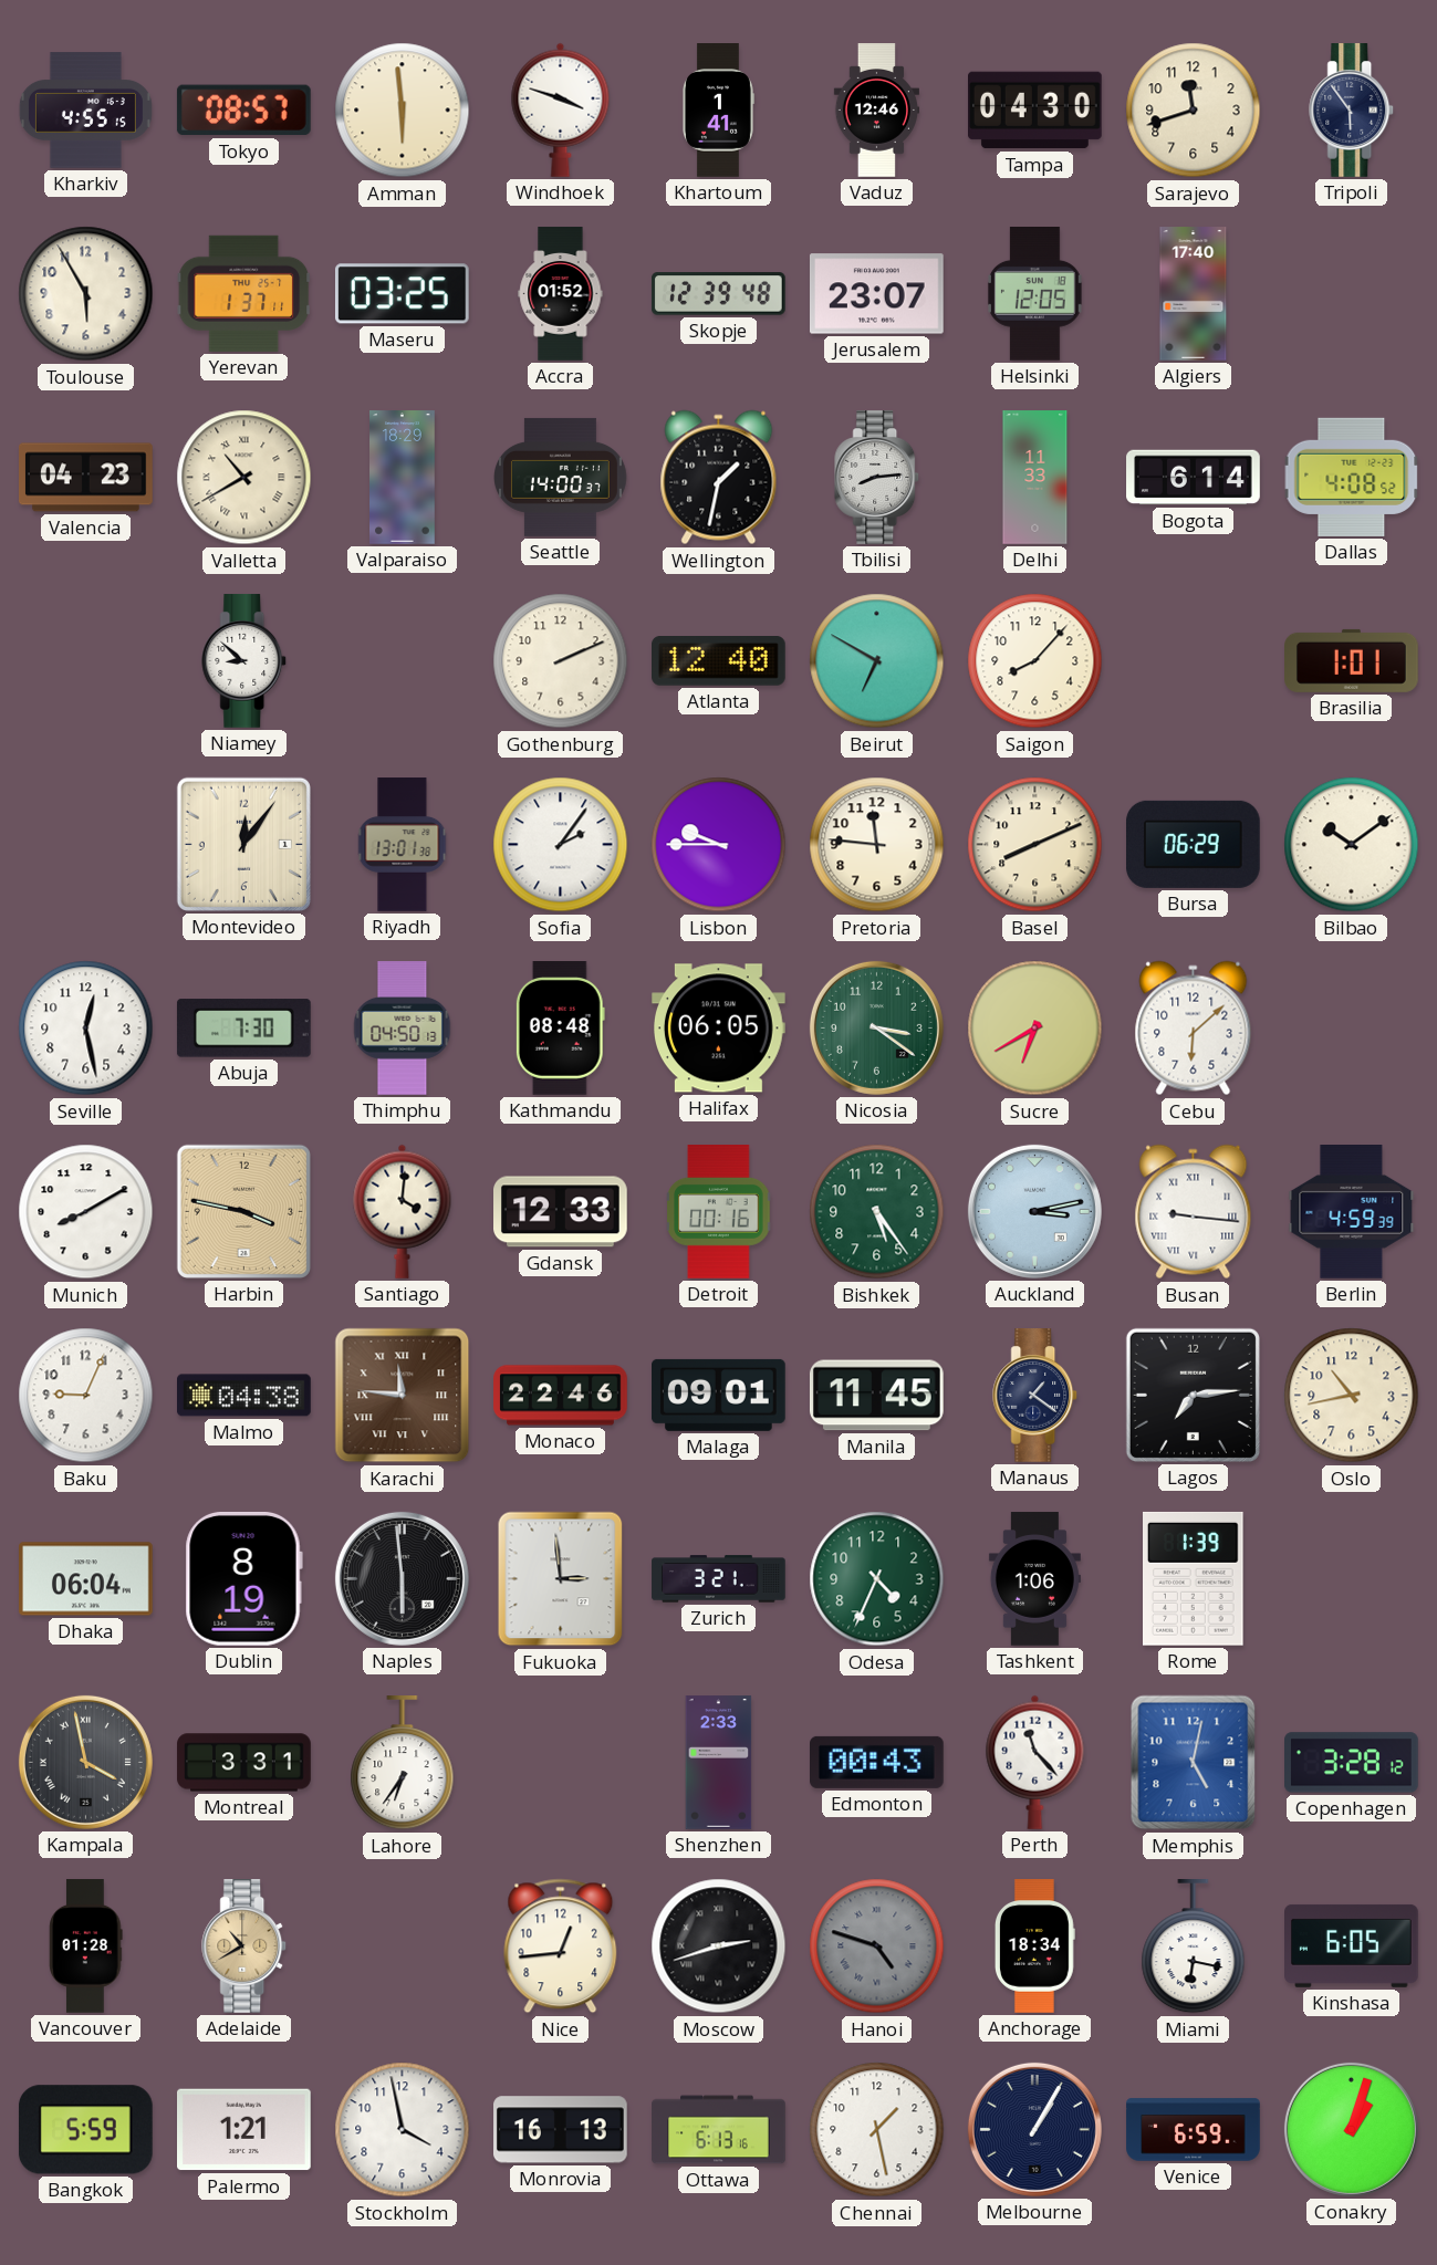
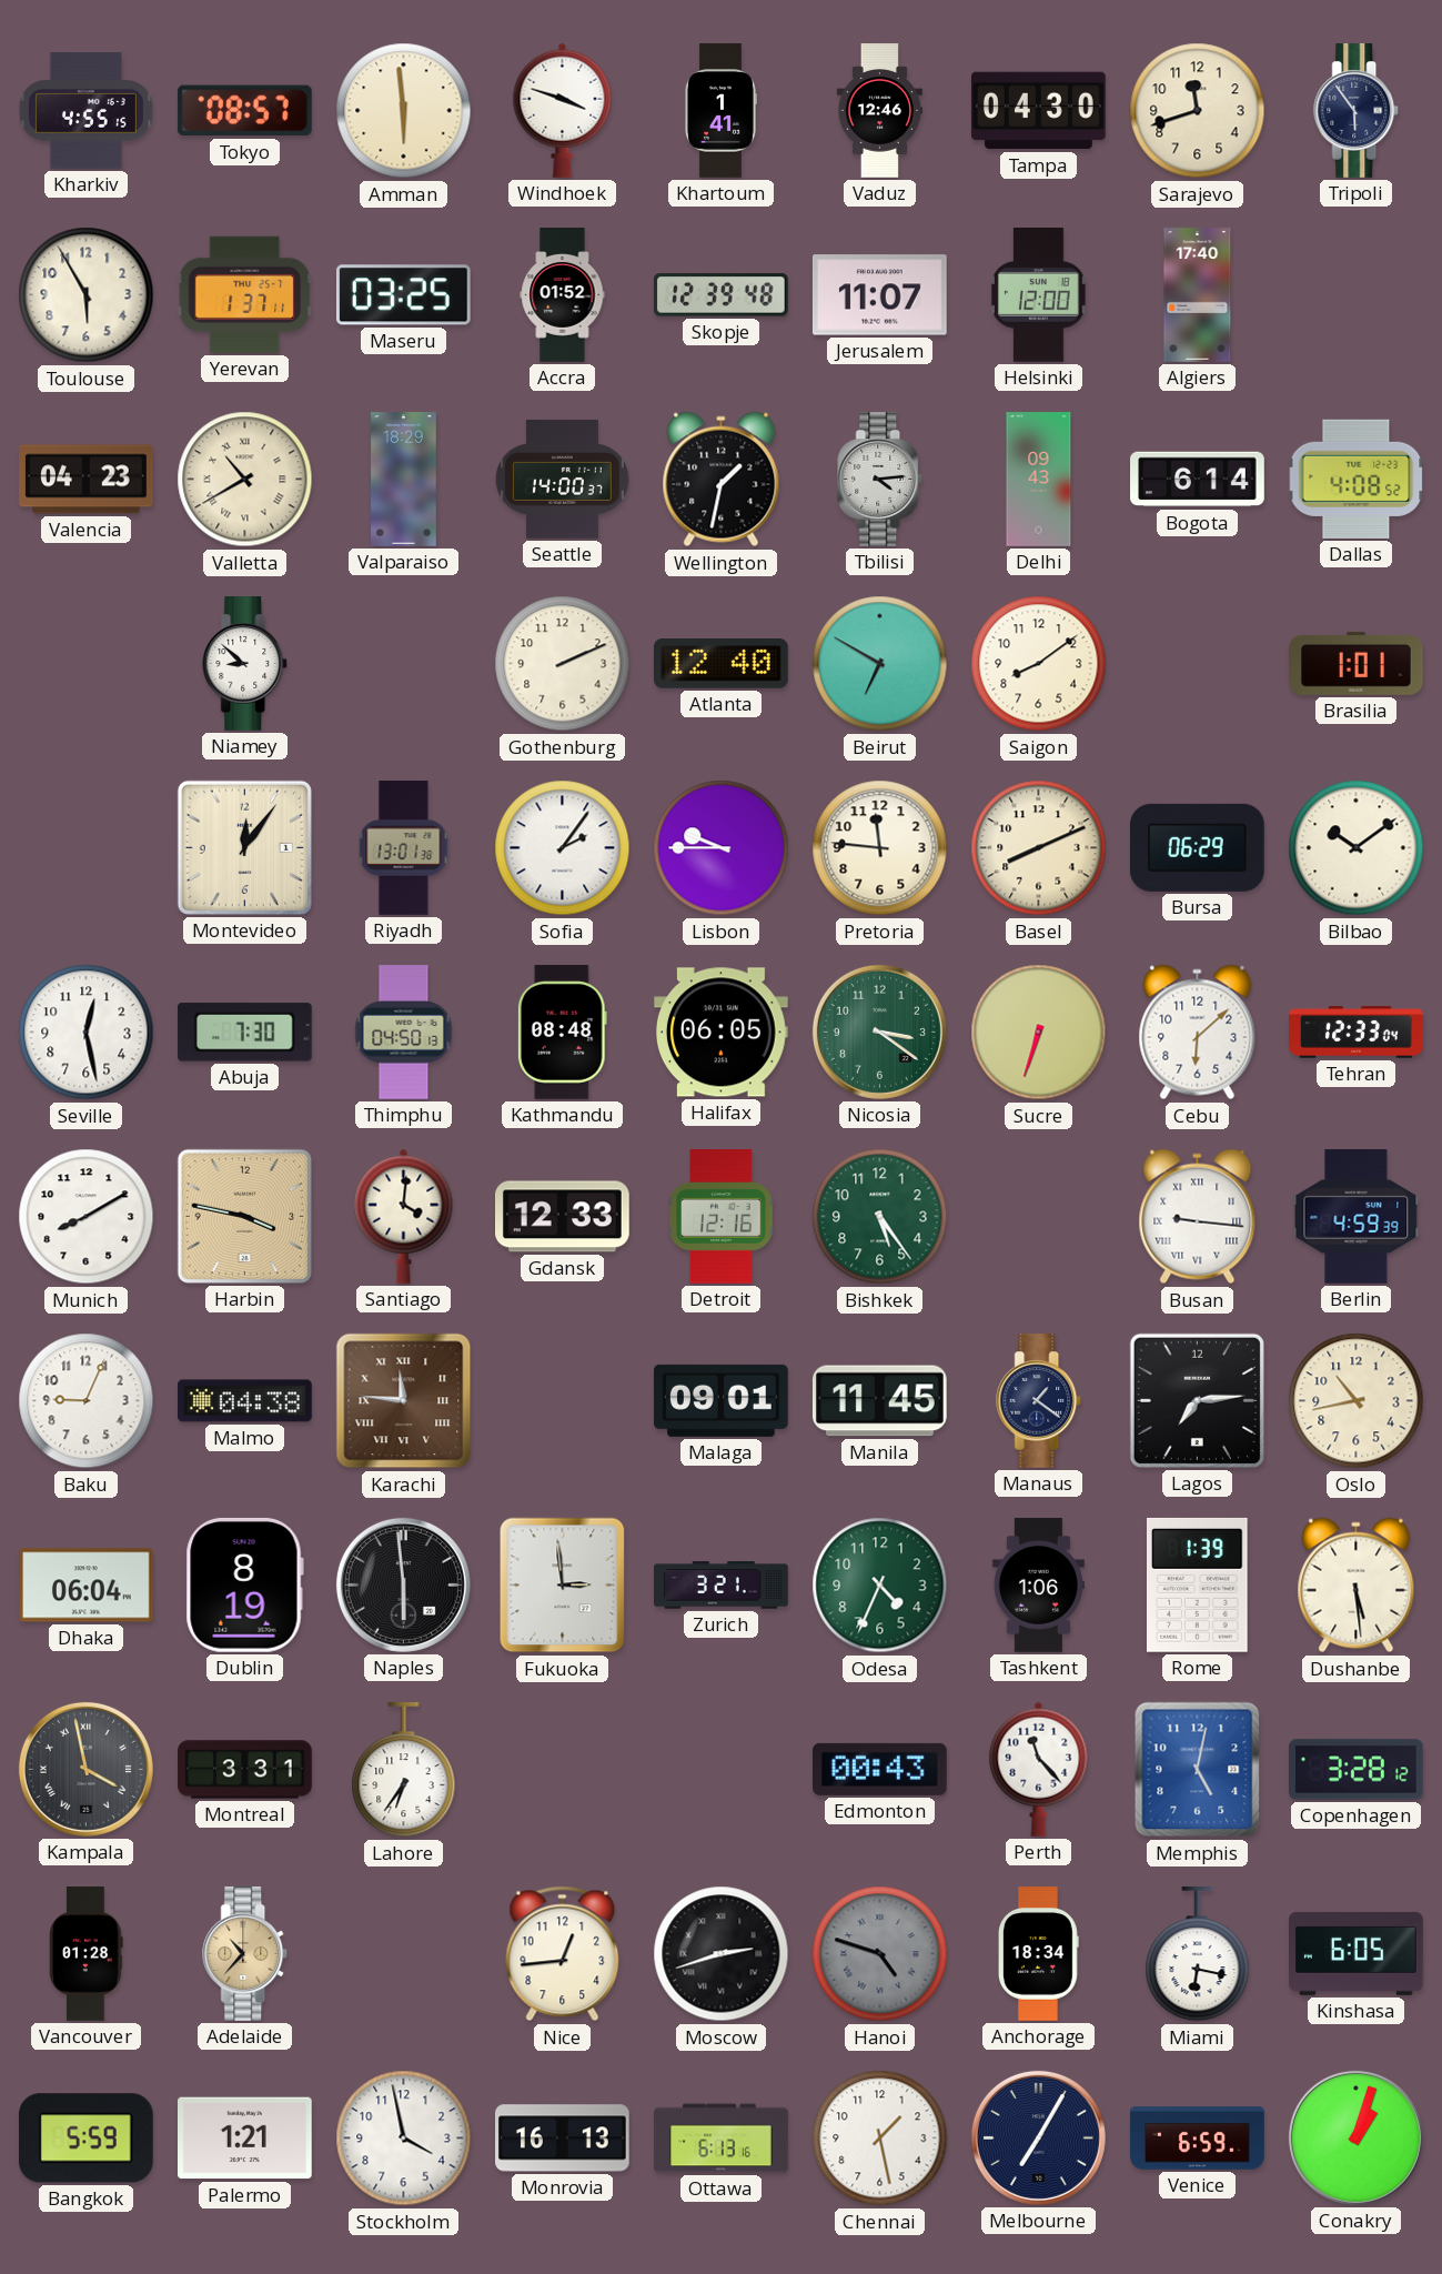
Jerusalem: 23:07 -> 11:07
Helsinki: 12:05 -> 12:00
Tbilisi: 8:14 -> 4:14
Delhi: 11:33 -> 09:43
Saigon: 8:07 -> 8:09
Sucre: 6:40 -> 6:33
Tehran: none -> 12:33
Detroit: 00:16 -> 12:16
Auckland: 3:13 -> none
Monaco: 22:46 -> none
Dushanbe: none -> 5:29
Shenzhen: 2:33 -> none
Adelaide: 10:40 -> 10:37
Melbourne: 1:05 -> 7:05
